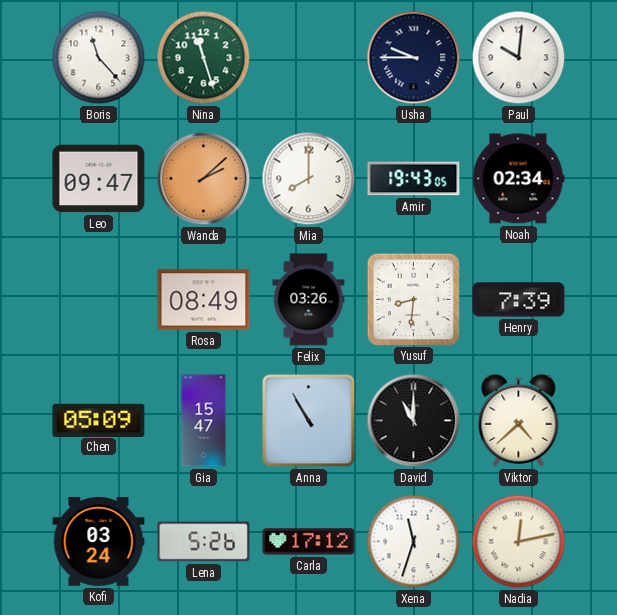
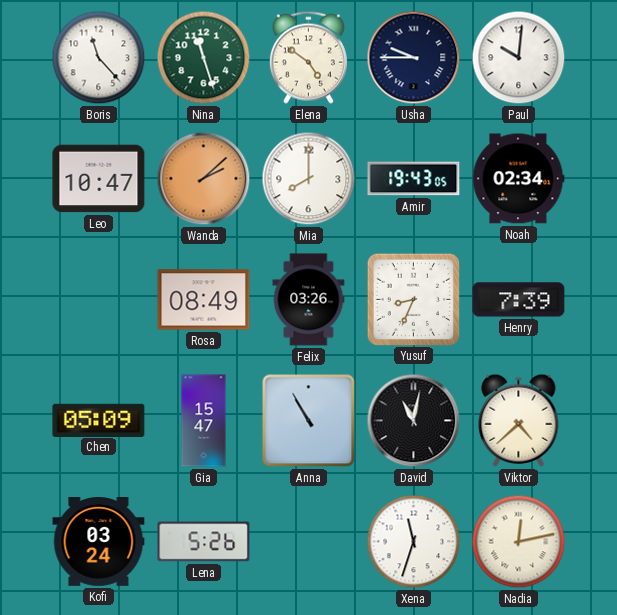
Elena: none -> 4:51
Leo: 09:47 -> 10:47
Yusuf: 8:31 -> 8:34
David: 11:00 -> 11:02
Carla: 17:12 -> none
